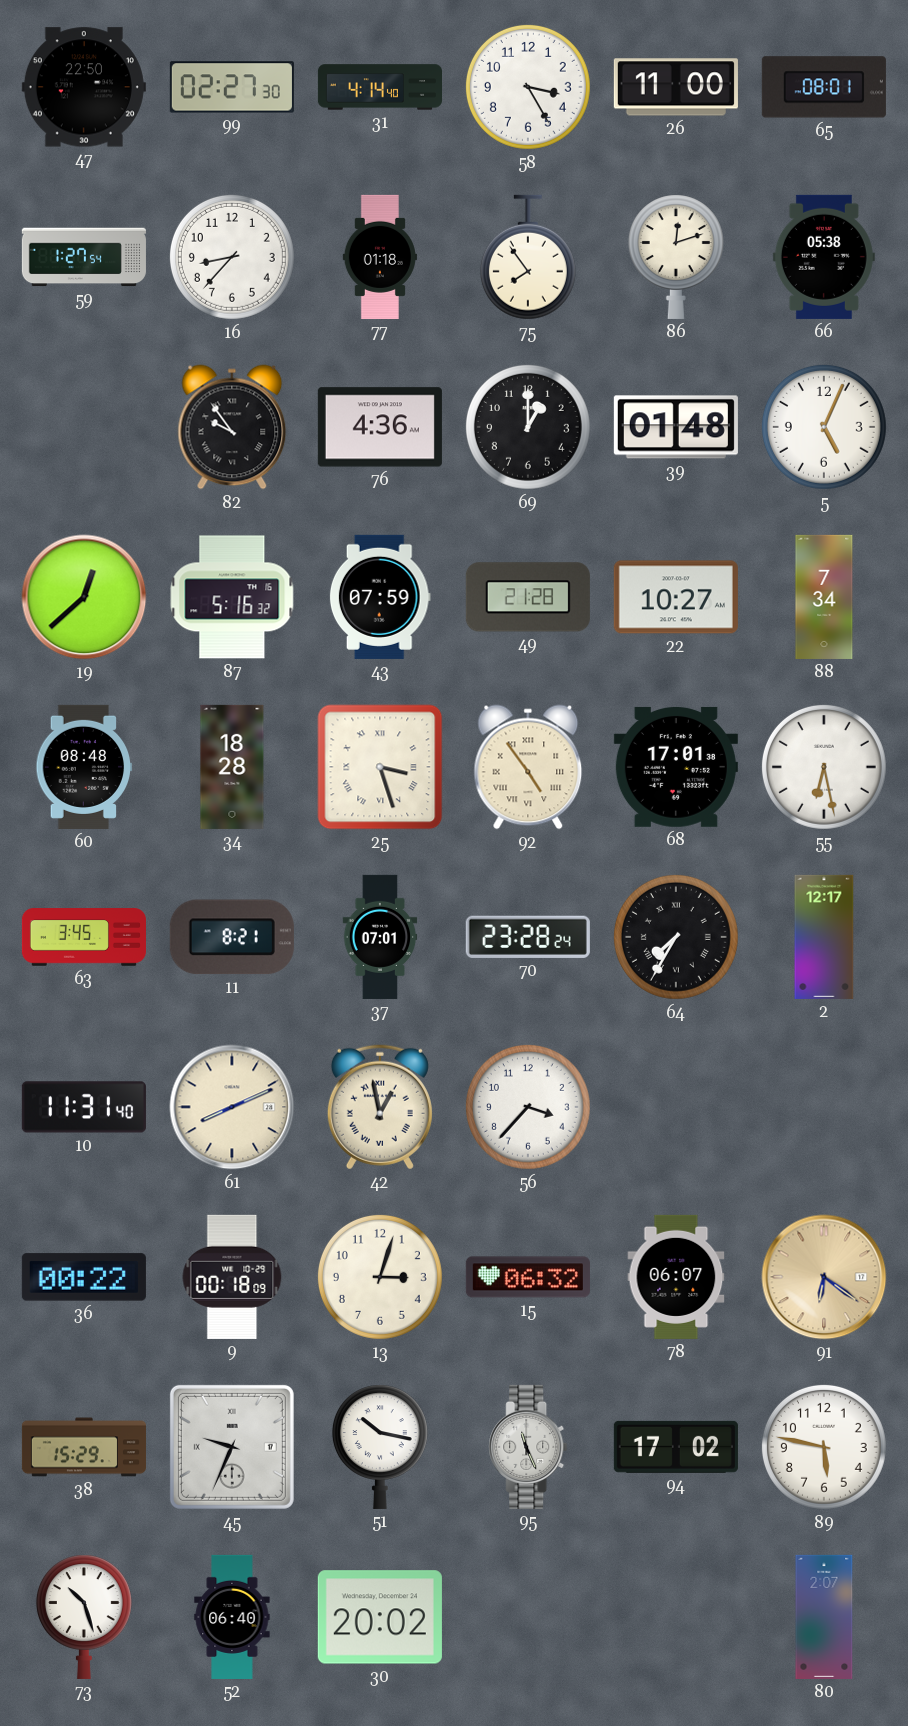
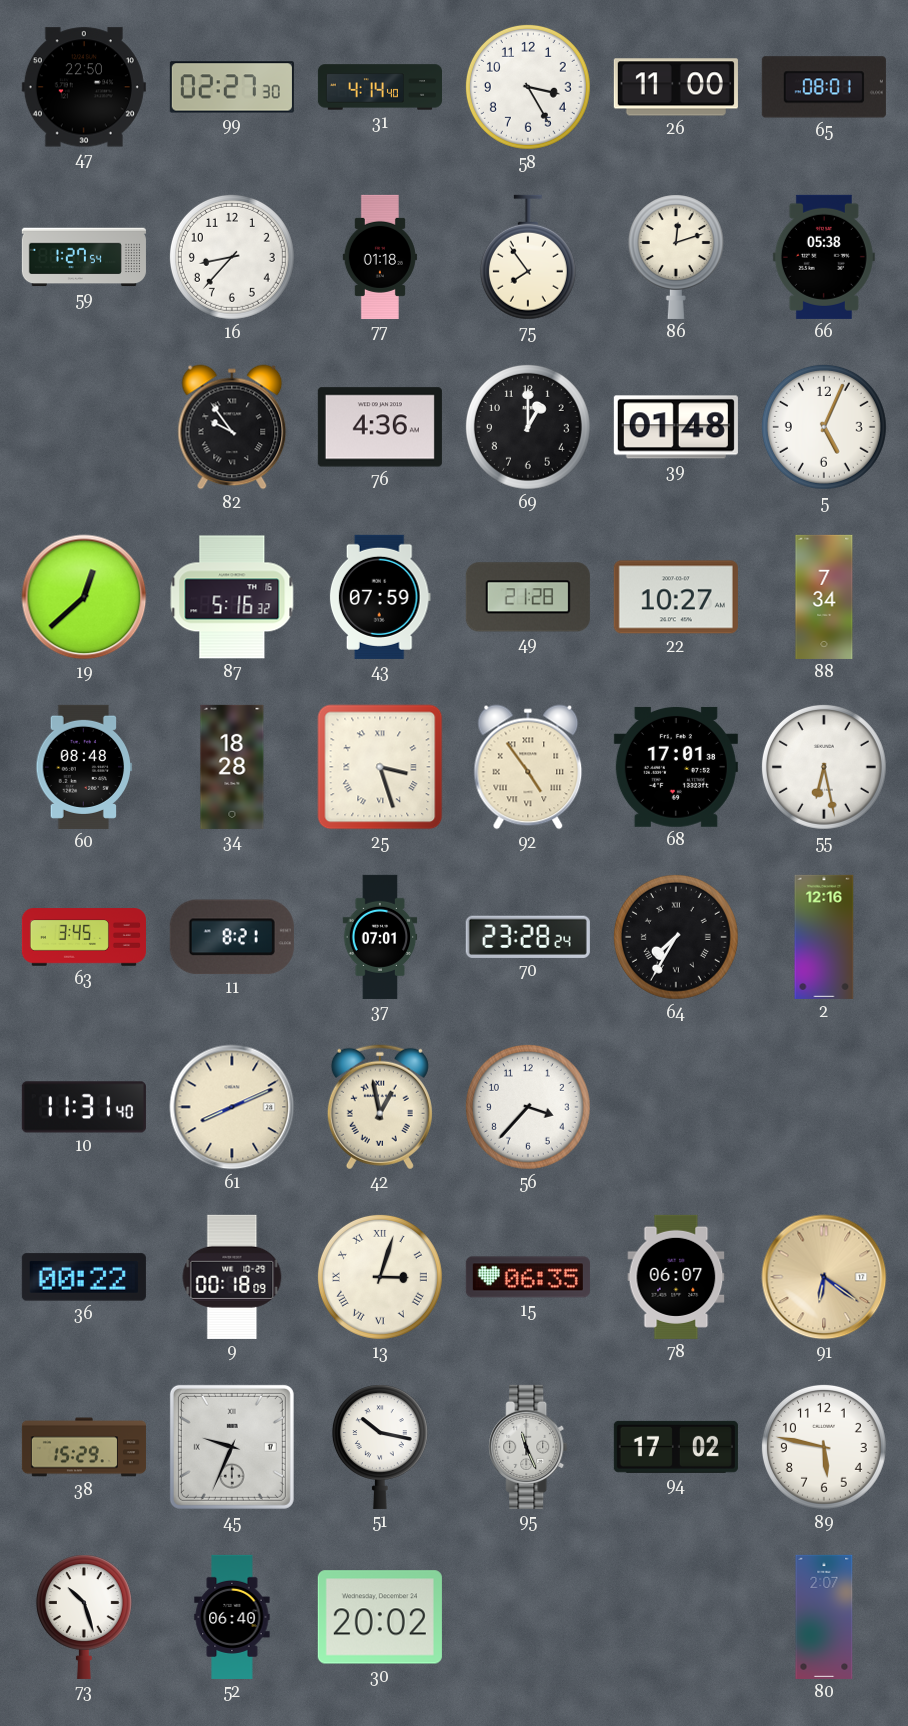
2: 12:17 -> 12:16
13 numerals: Arabic -> Roman
15: 06:32 -> 06:35
